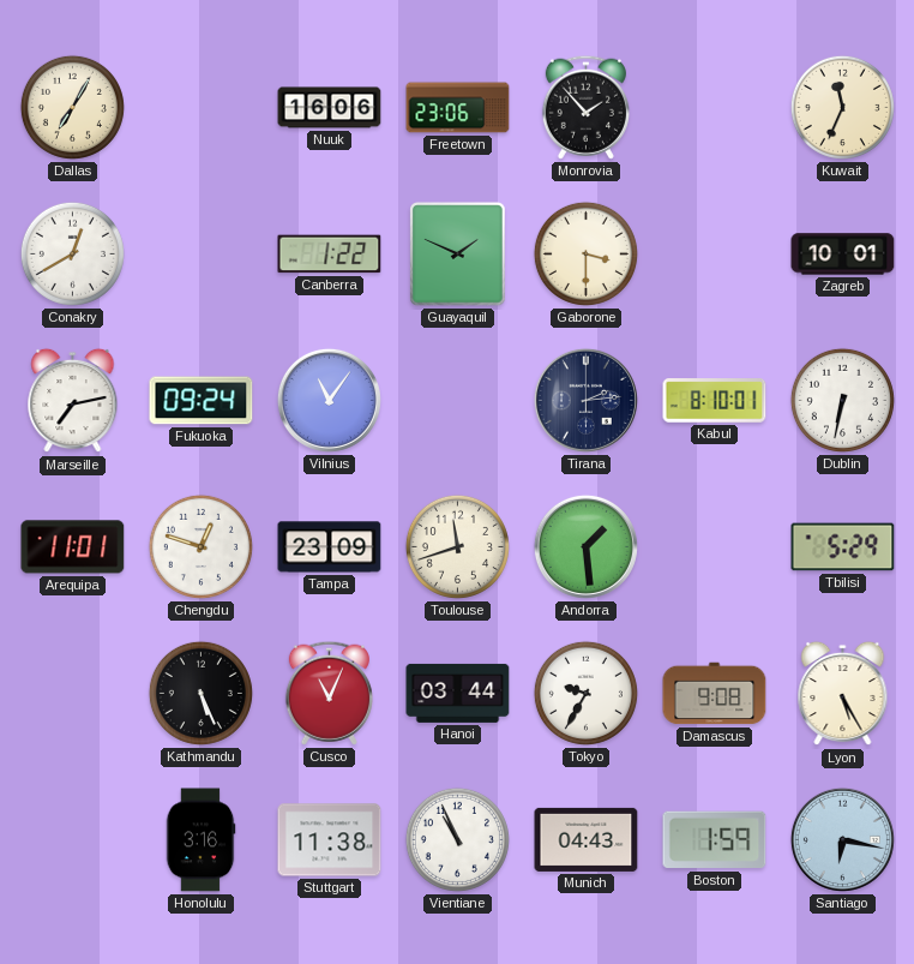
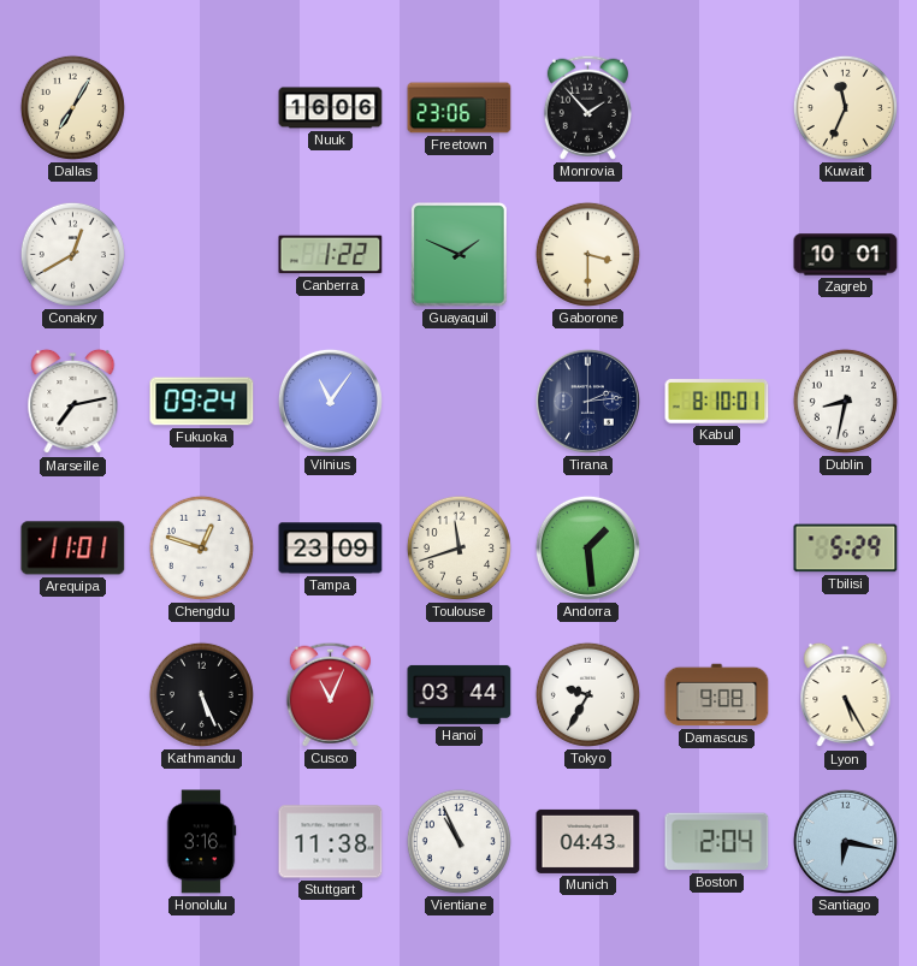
Dublin: 6:32 -> 8:32
Boston: 1:59 -> 2:04
